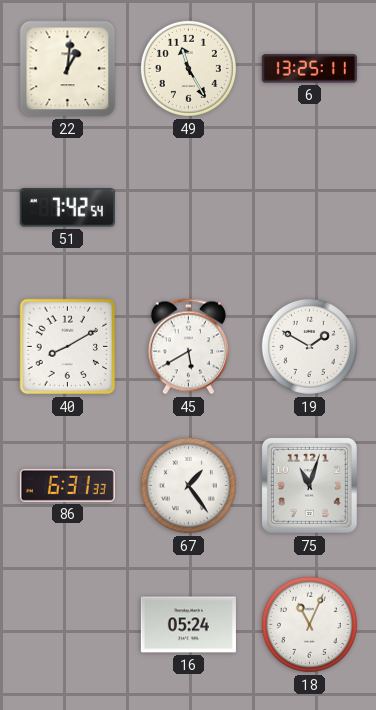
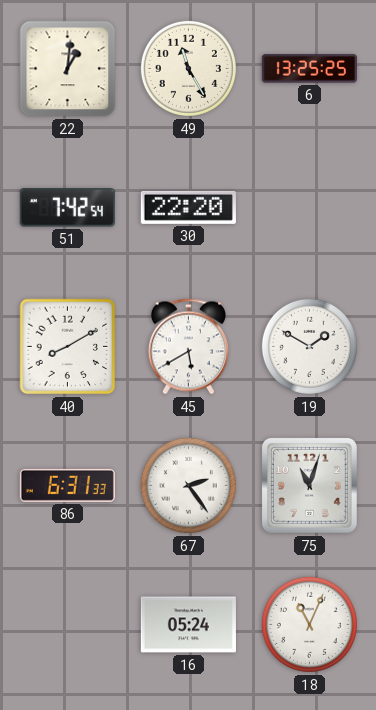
6: 13:25:11 -> 13:25:25
30: none -> 22:20
67: 1:24 -> 2:24
